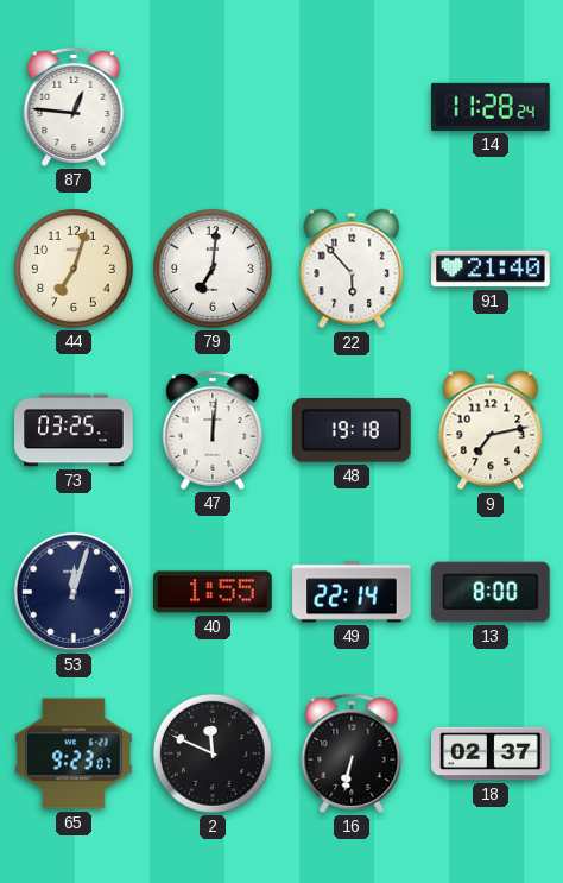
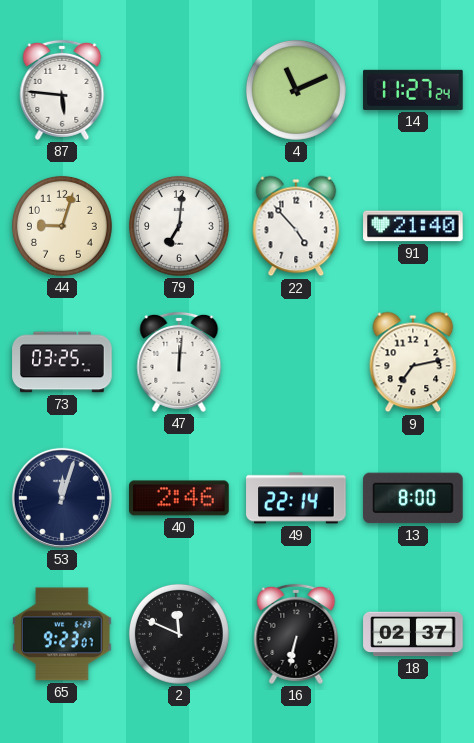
87: 12:46 -> 5:46
4: none -> 11:11
14: 11:28 -> 11:27
44: 7:03 -> 9:03
22: 5:53 -> 4:53
48: 19:18 -> none
40: 1:55 -> 2:46
